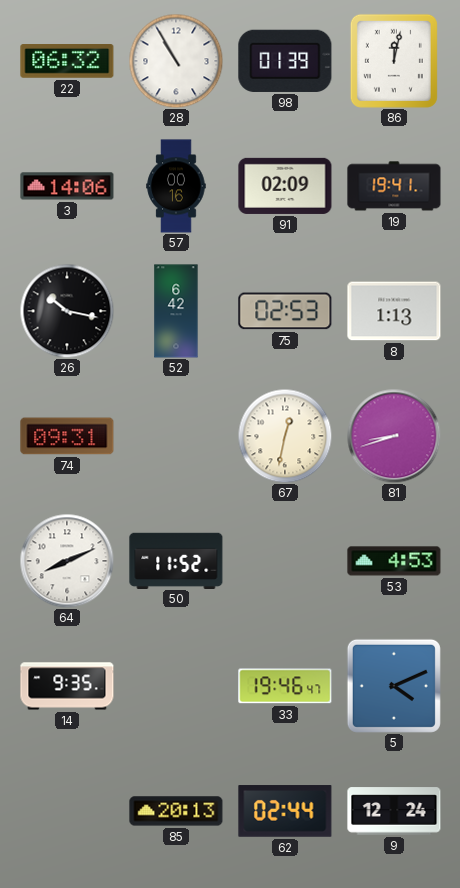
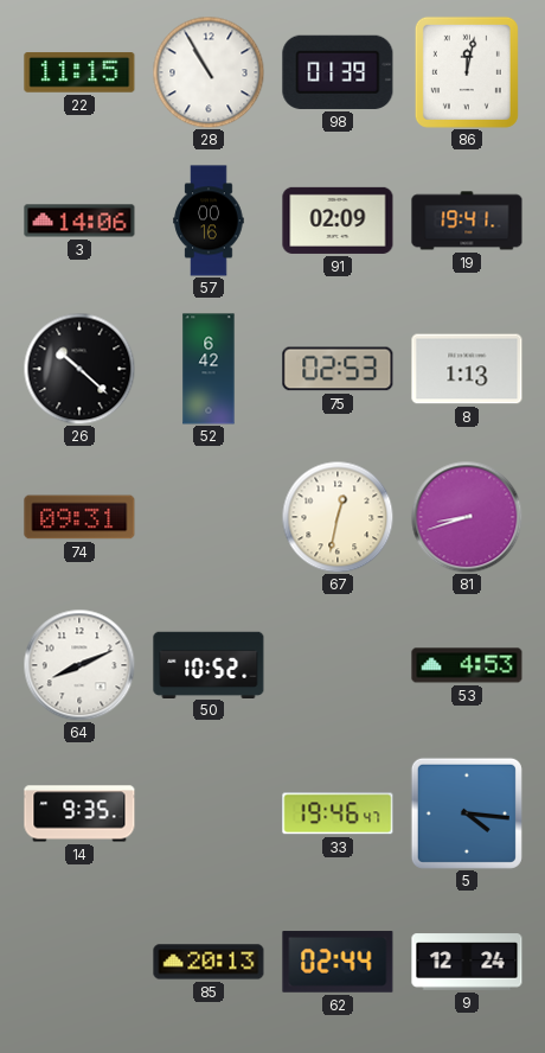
22: 06:32 -> 11:15
26: 10:17 -> 10:22
50: 11:52 -> 10:52
5: 4:11 -> 4:16
